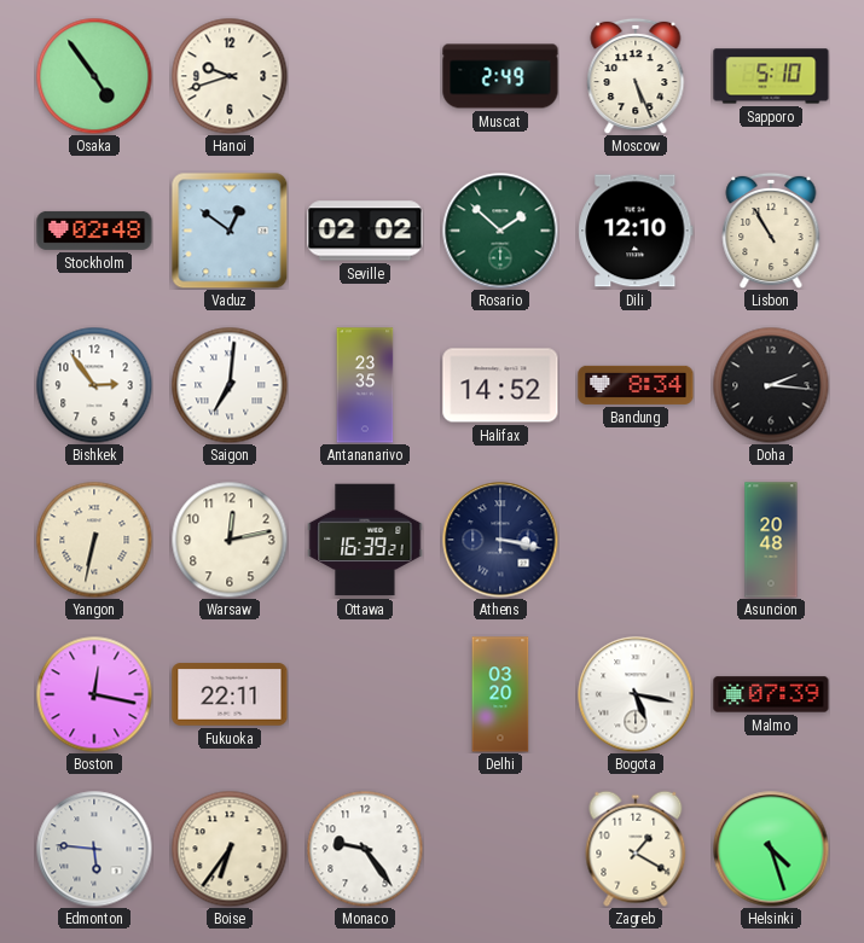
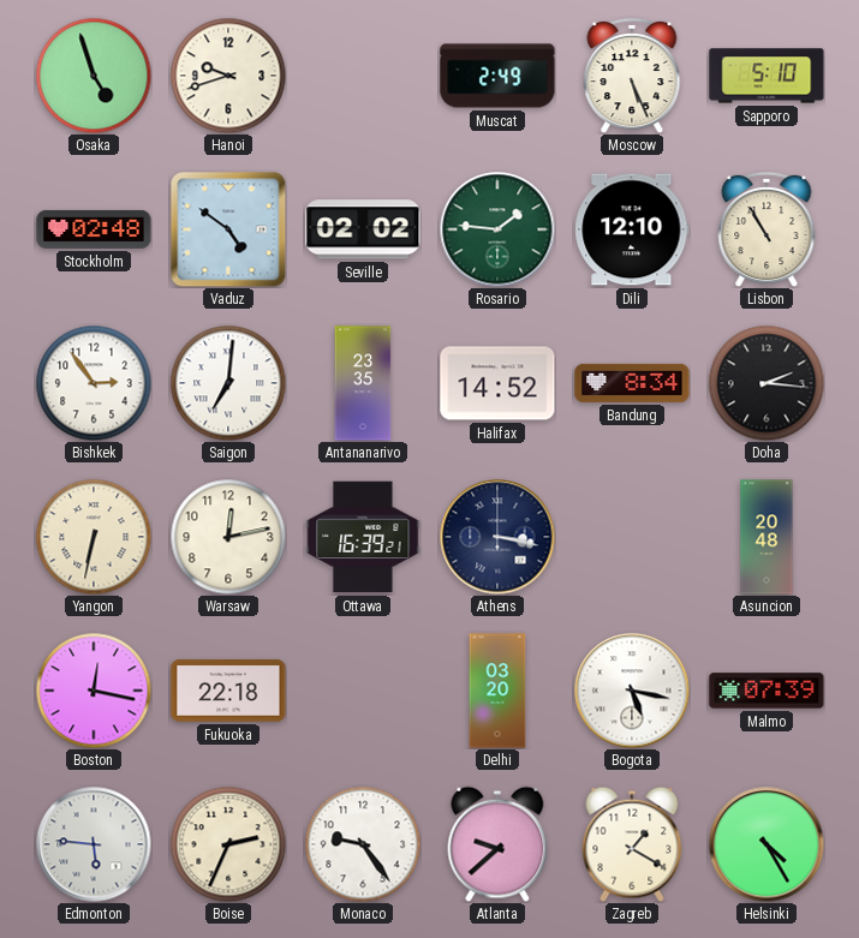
Osaka: 4:54 -> 4:57
Vaduz: 12:51 -> 4:51
Rosario: 1:52 -> 1:46
Fukuoka: 22:11 -> 22:18
Boise: 6:36 -> 2:34
Atlanta: none -> 9:38
Helsinki: 4:27 -> 4:25
